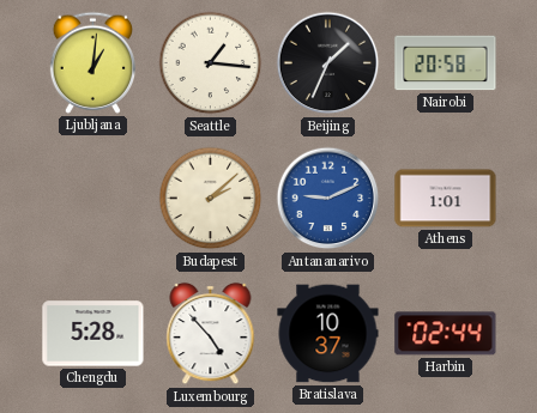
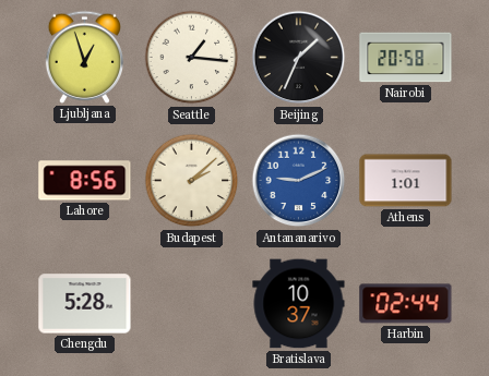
Ljubljana: 1:01 -> 12:57
Lahore: none -> 8:56
Luxembourg: 4:53 -> none
